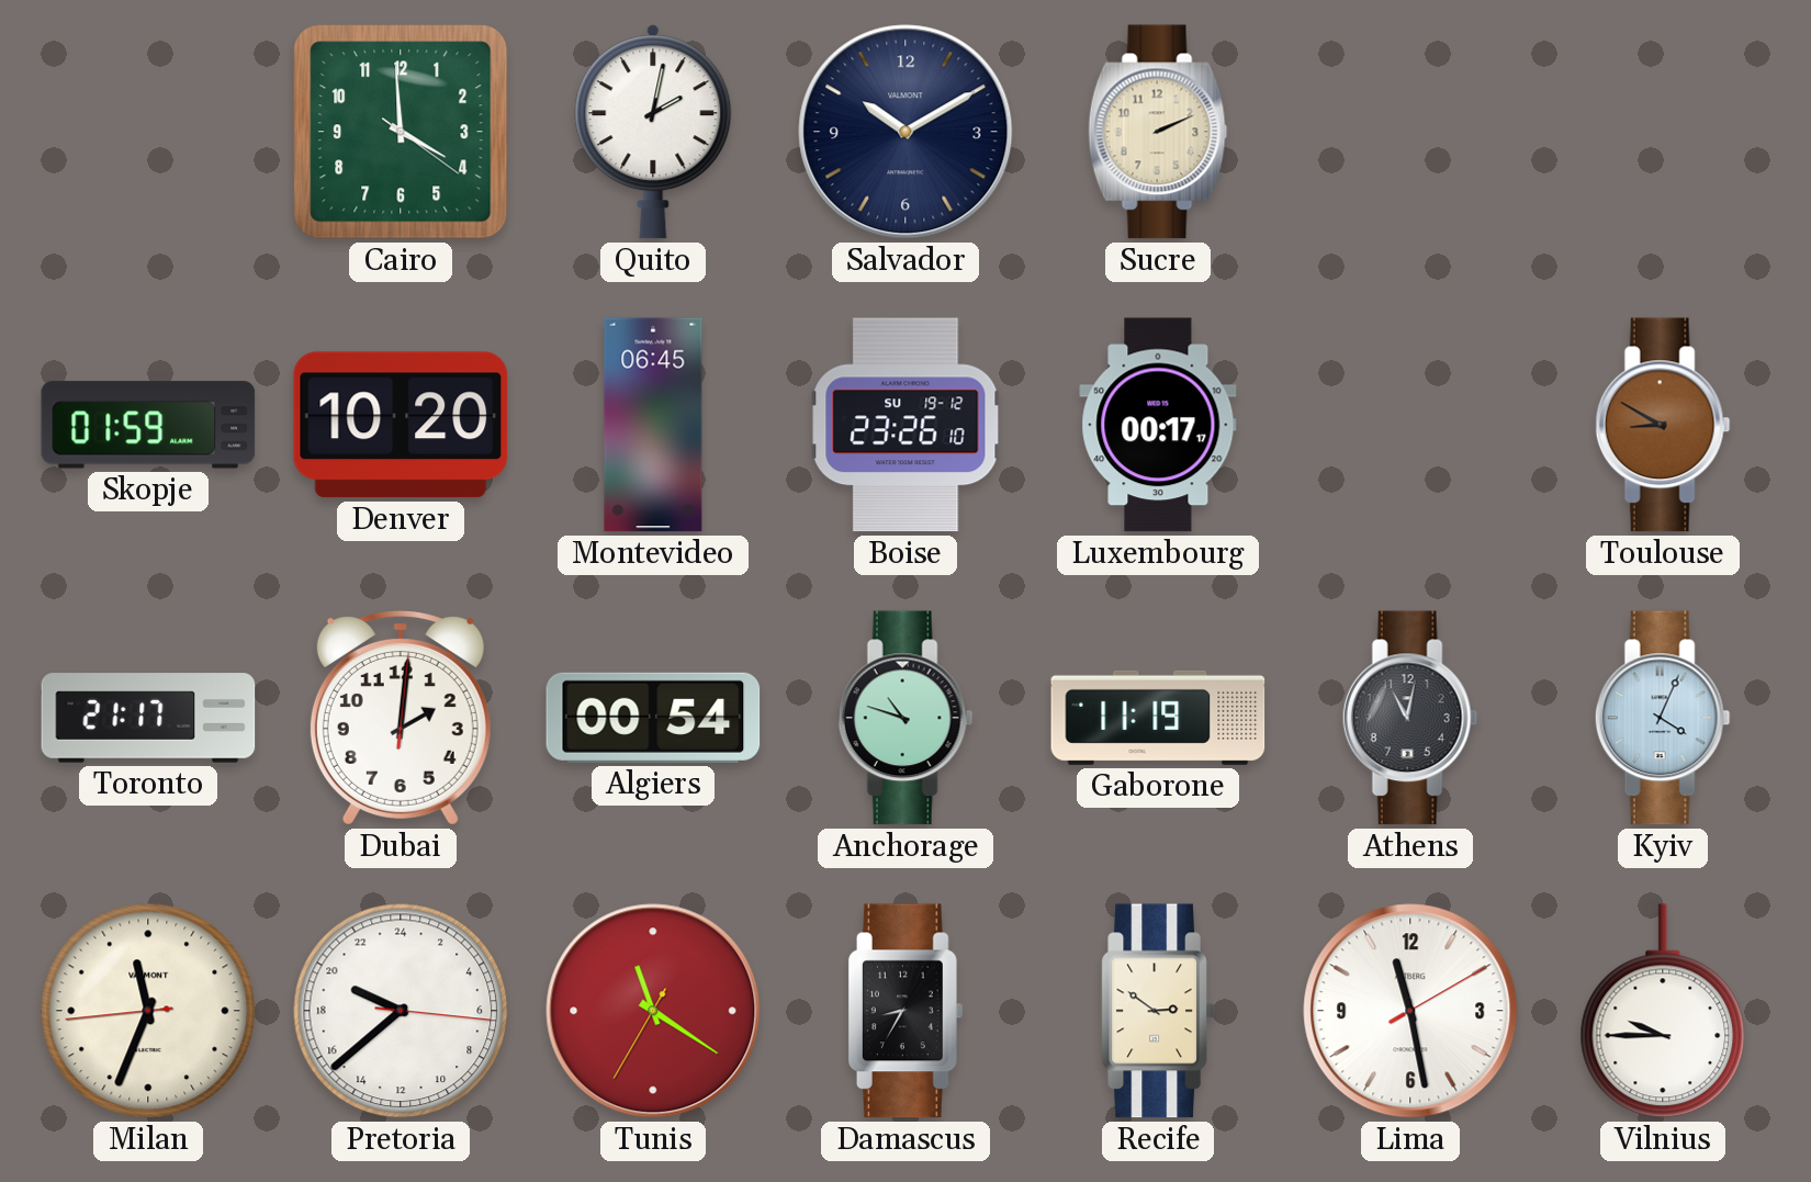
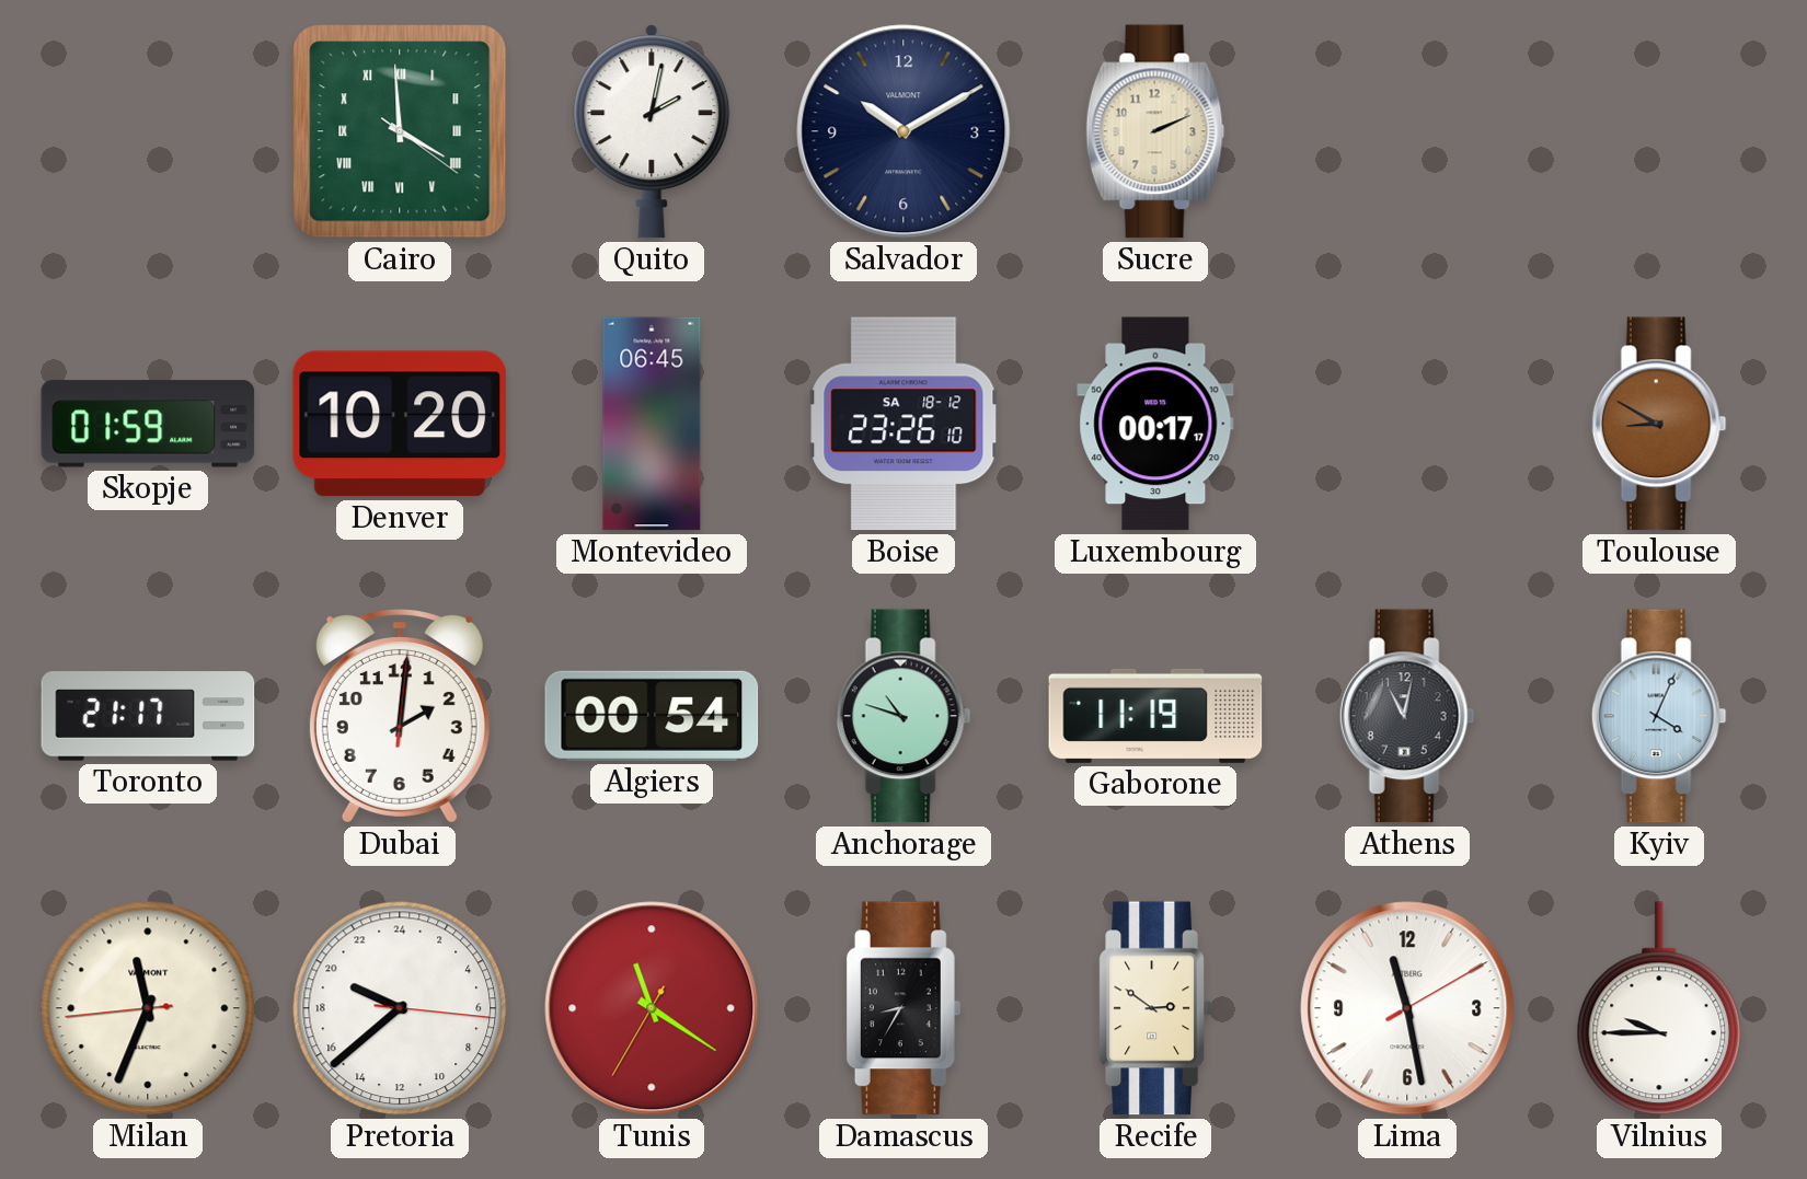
Cairo numerals: Arabic -> Roman
Boise date: SU 19-12 -> SA 18-12
